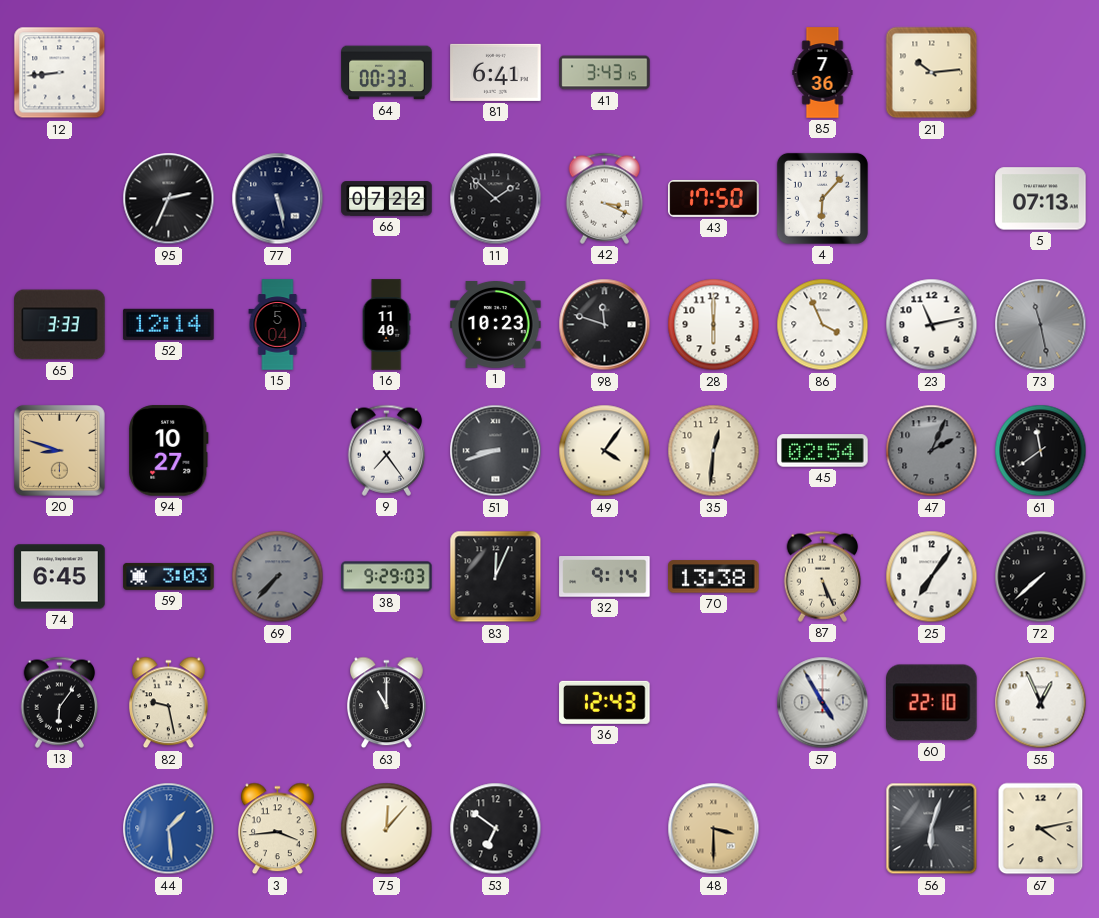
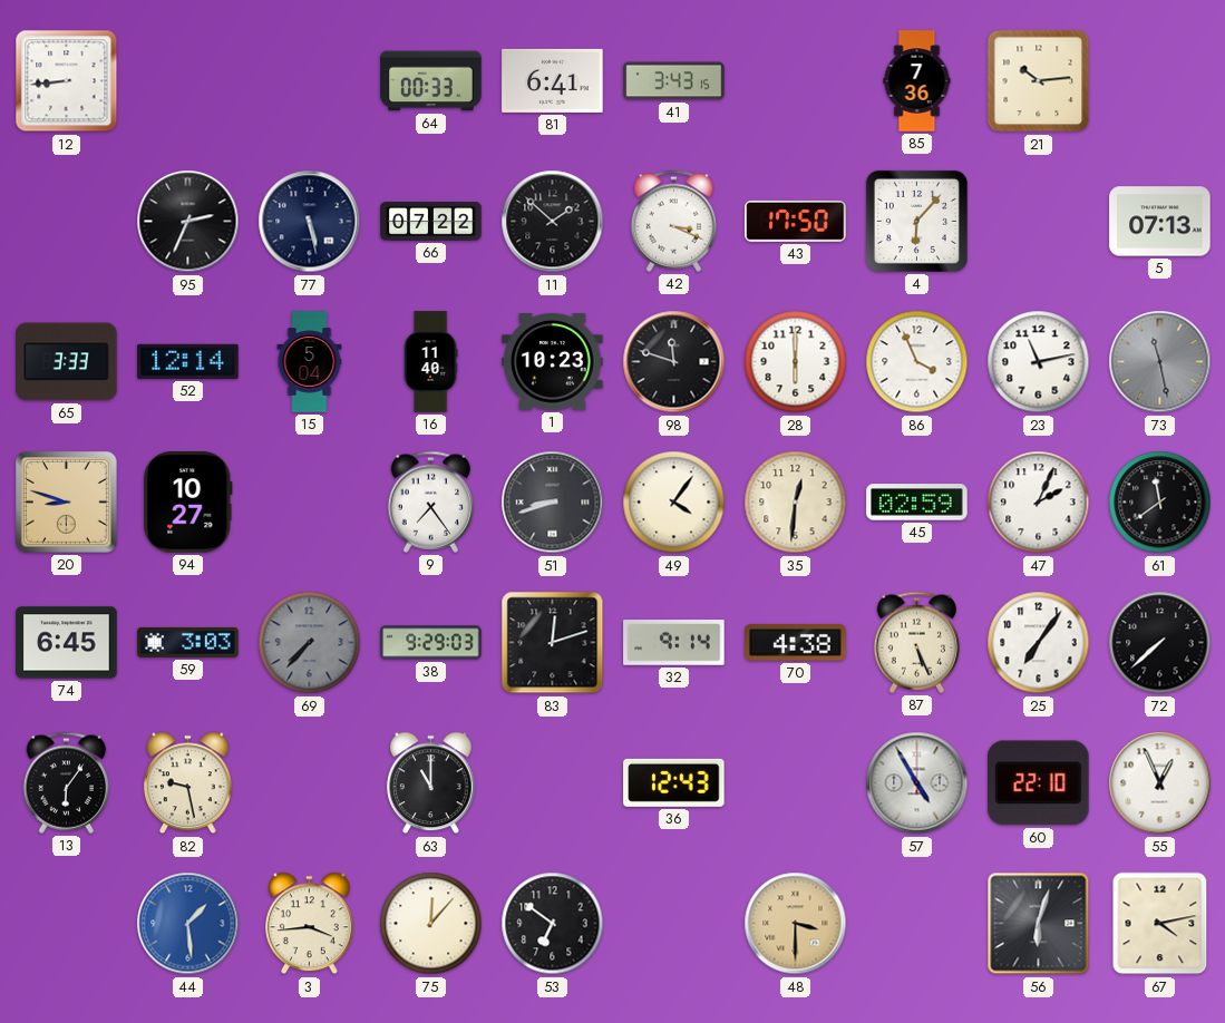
45: 02:54 -> 02:59
47 dial: grey -> white
83: 12:04 -> 12:12
70: 13:38 -> 4:38
